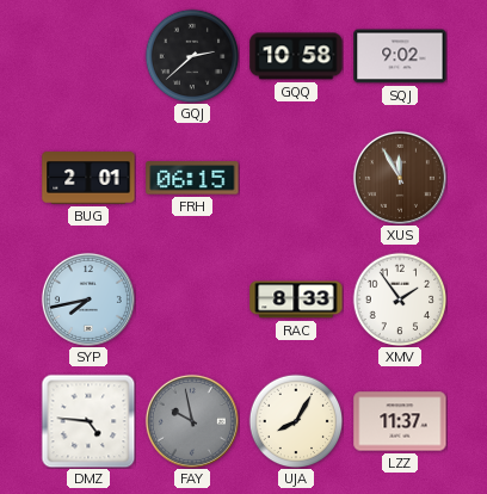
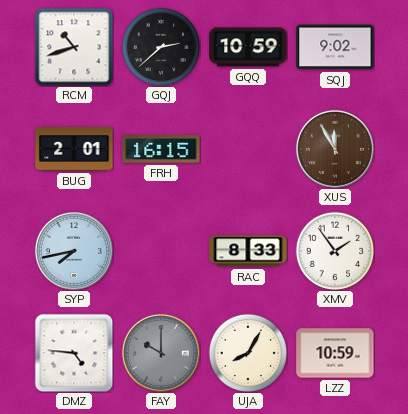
RCM: none -> 10:42
GQQ: 10:58 -> 10:59
FRH: 06:15 -> 16:15
FAY: 9:58 -> 10:00
LZZ: 11:37 -> 10:59
